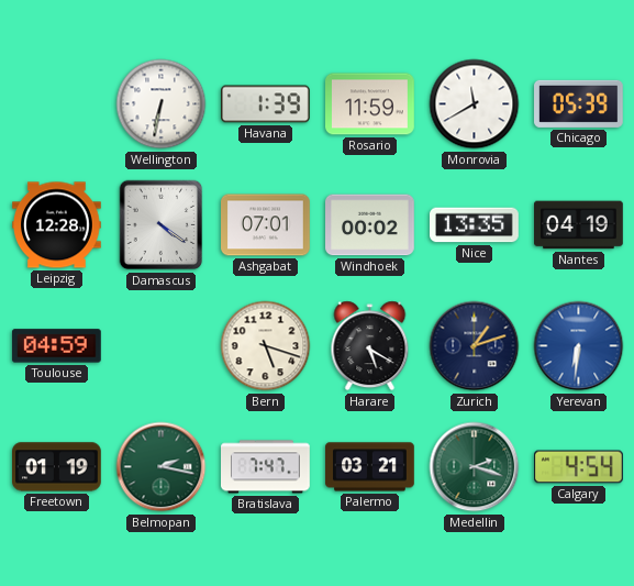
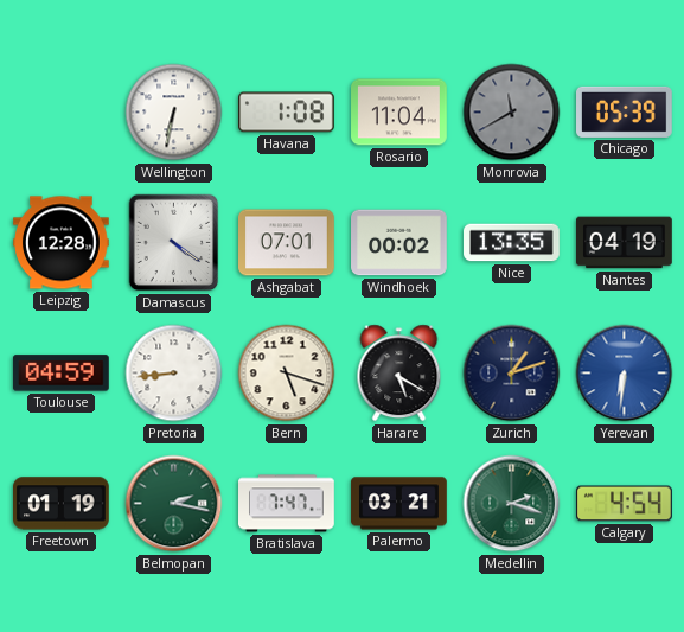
Havana: 1:39 -> 1:08
Rosario: 11:59 -> 11:04
Monrovia dial: white -> grey
Pretoria: none -> 8:44
